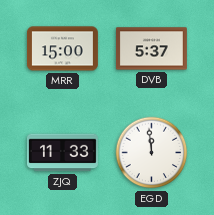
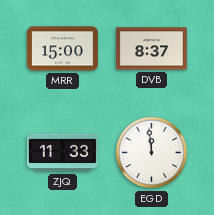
DVB: 5:37 -> 8:37
